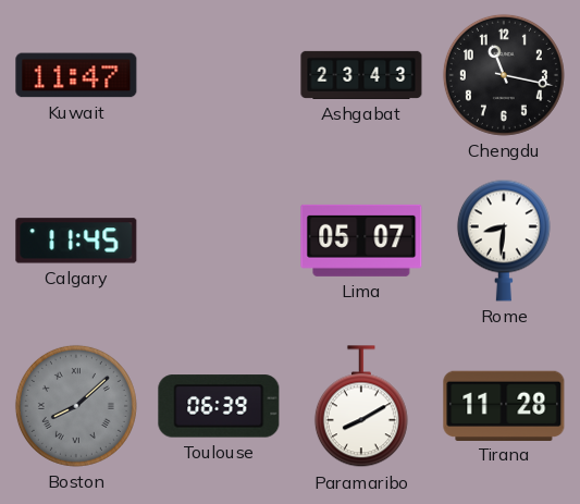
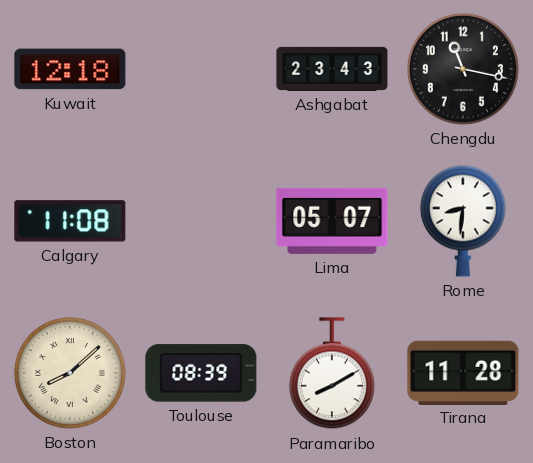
Kuwait: 11:47 -> 12:18
Calgary: 11:45 -> 11:08
Boston dial: grey -> cream
Toulouse: 06:39 -> 08:39
